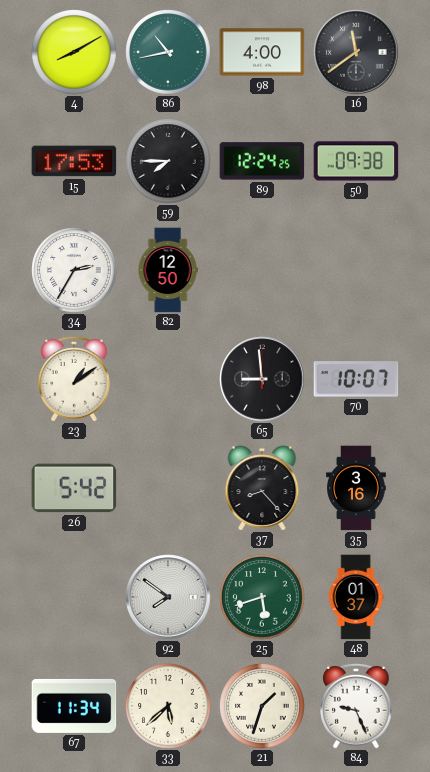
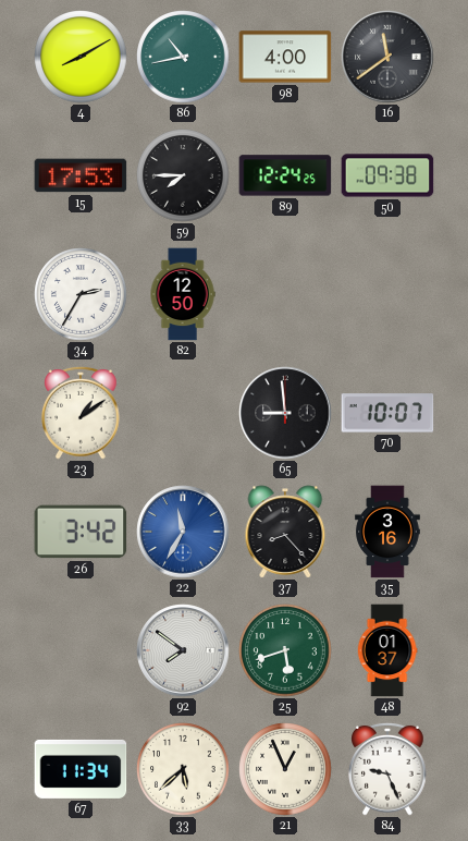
26: 5:42 -> 3:42
22: none -> 11:35
21: 1:33 -> 12:56
